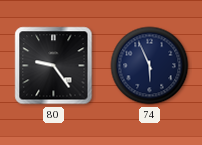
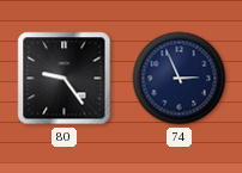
74: 5:56 -> 2:56
